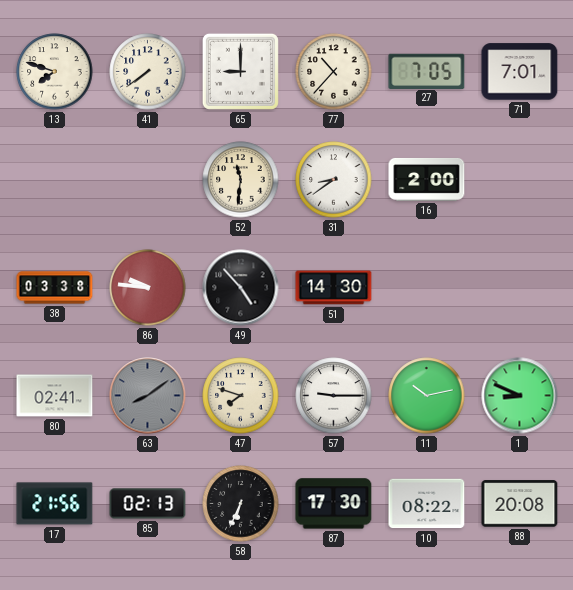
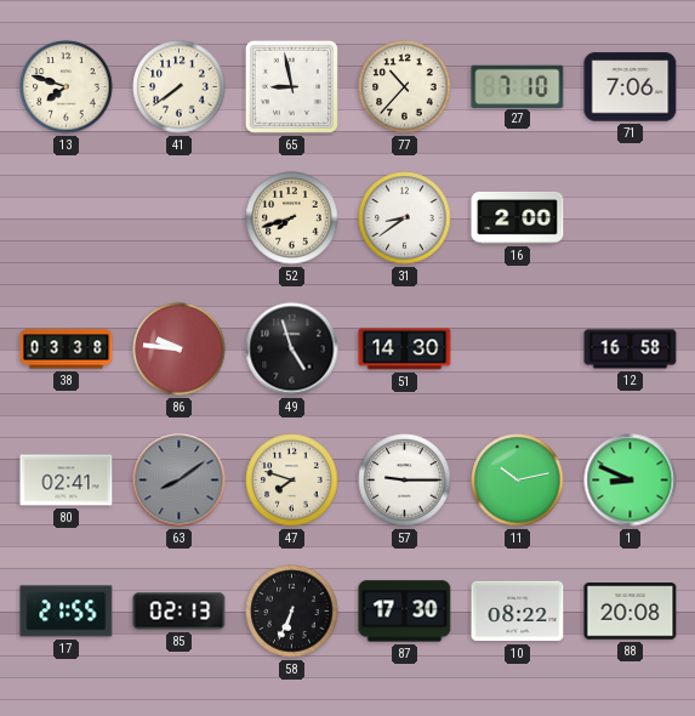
65: 9:00 -> 8:58
27: 7:05 -> 7:10
71: 7:01 -> 7:06
52: 11:31 -> 7:42
49: 4:53 -> 4:57
12: none -> 16:58
17: 21:56 -> 21:55
